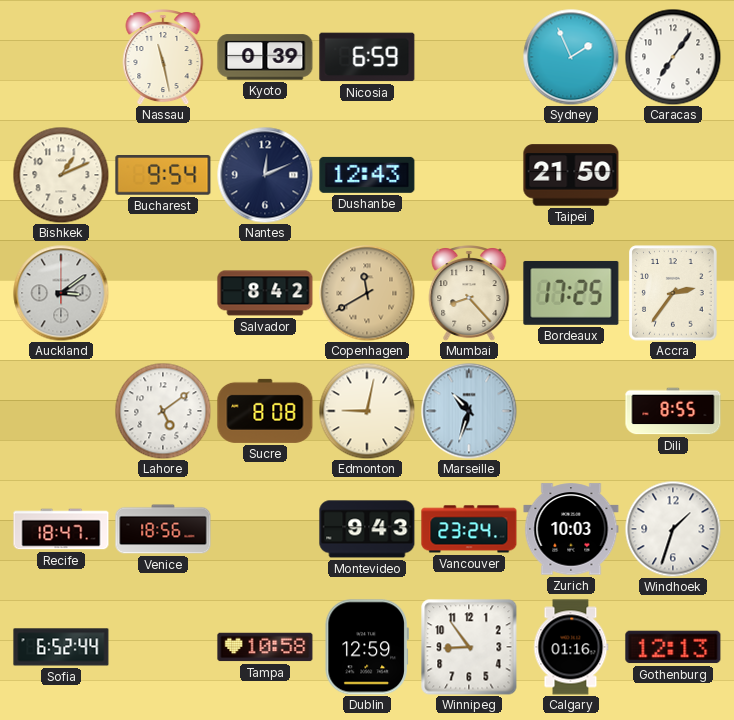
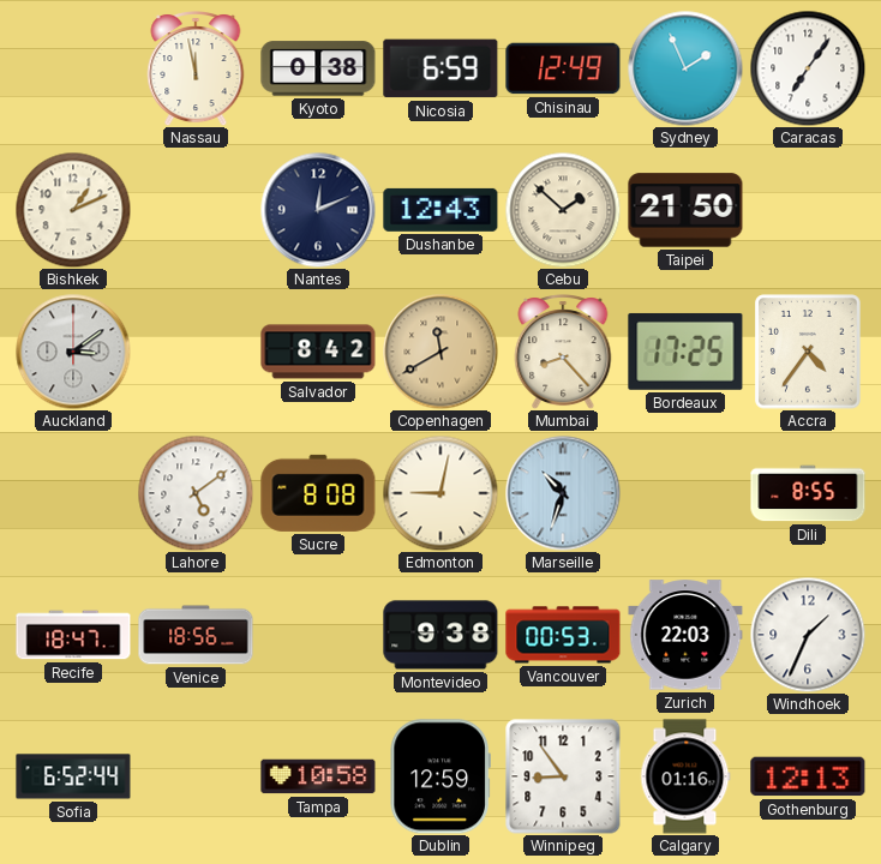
Nassau: 11:28 -> 11:58
Kyoto: 0:39 -> 0:38
Chisinau: none -> 12:49
Bucharest: 9:54 -> none
Cebu: none -> 1:52
Accra: 2:36 -> 4:36
Montevideo: 9:43 -> 9:38
Vancouver: 23:24 -> 00:53
Zurich: 10:03 -> 22:03
Windhoek: 1:33 -> 1:34
